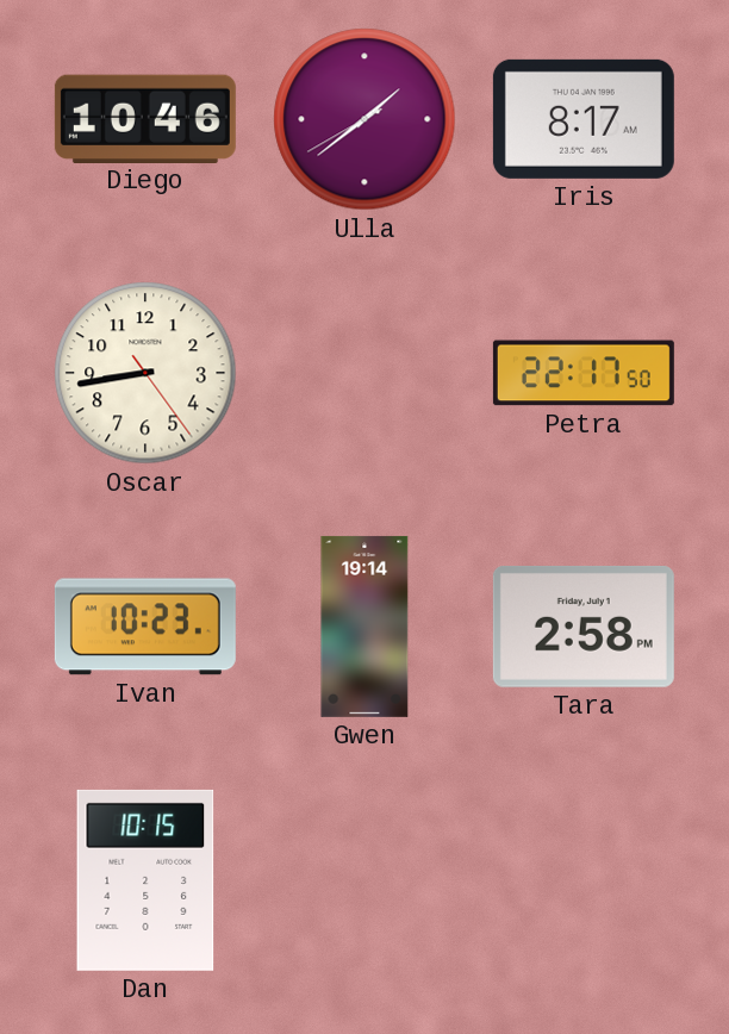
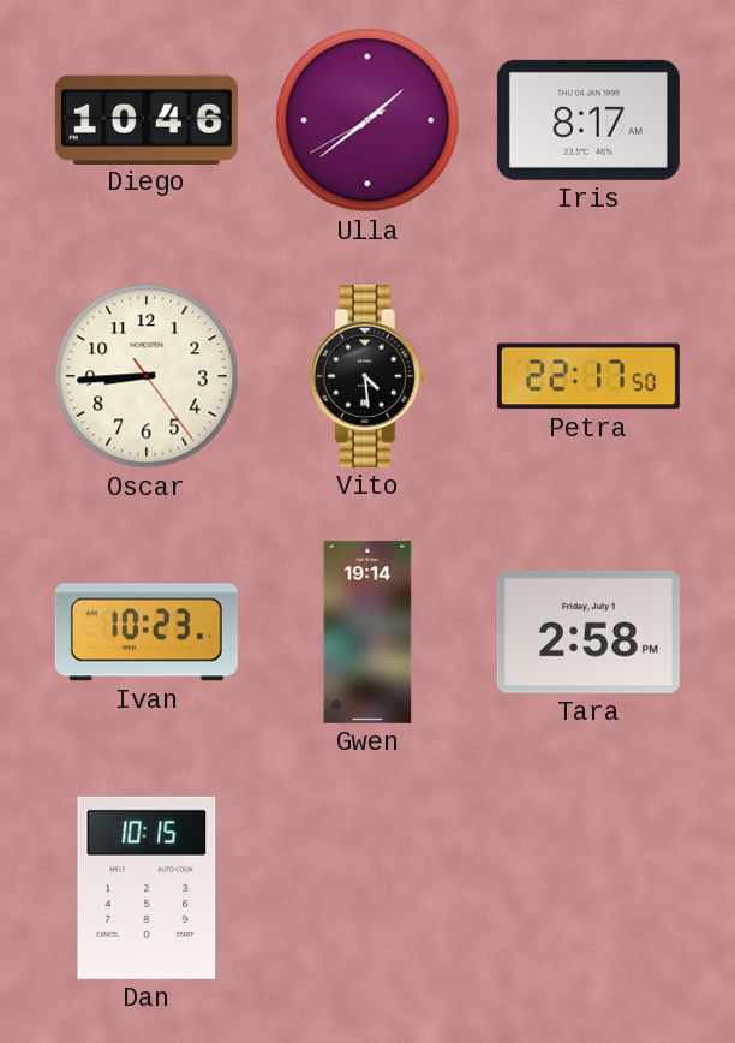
Oscar: 8:43 -> 8:44
Vito: none -> 4:29
